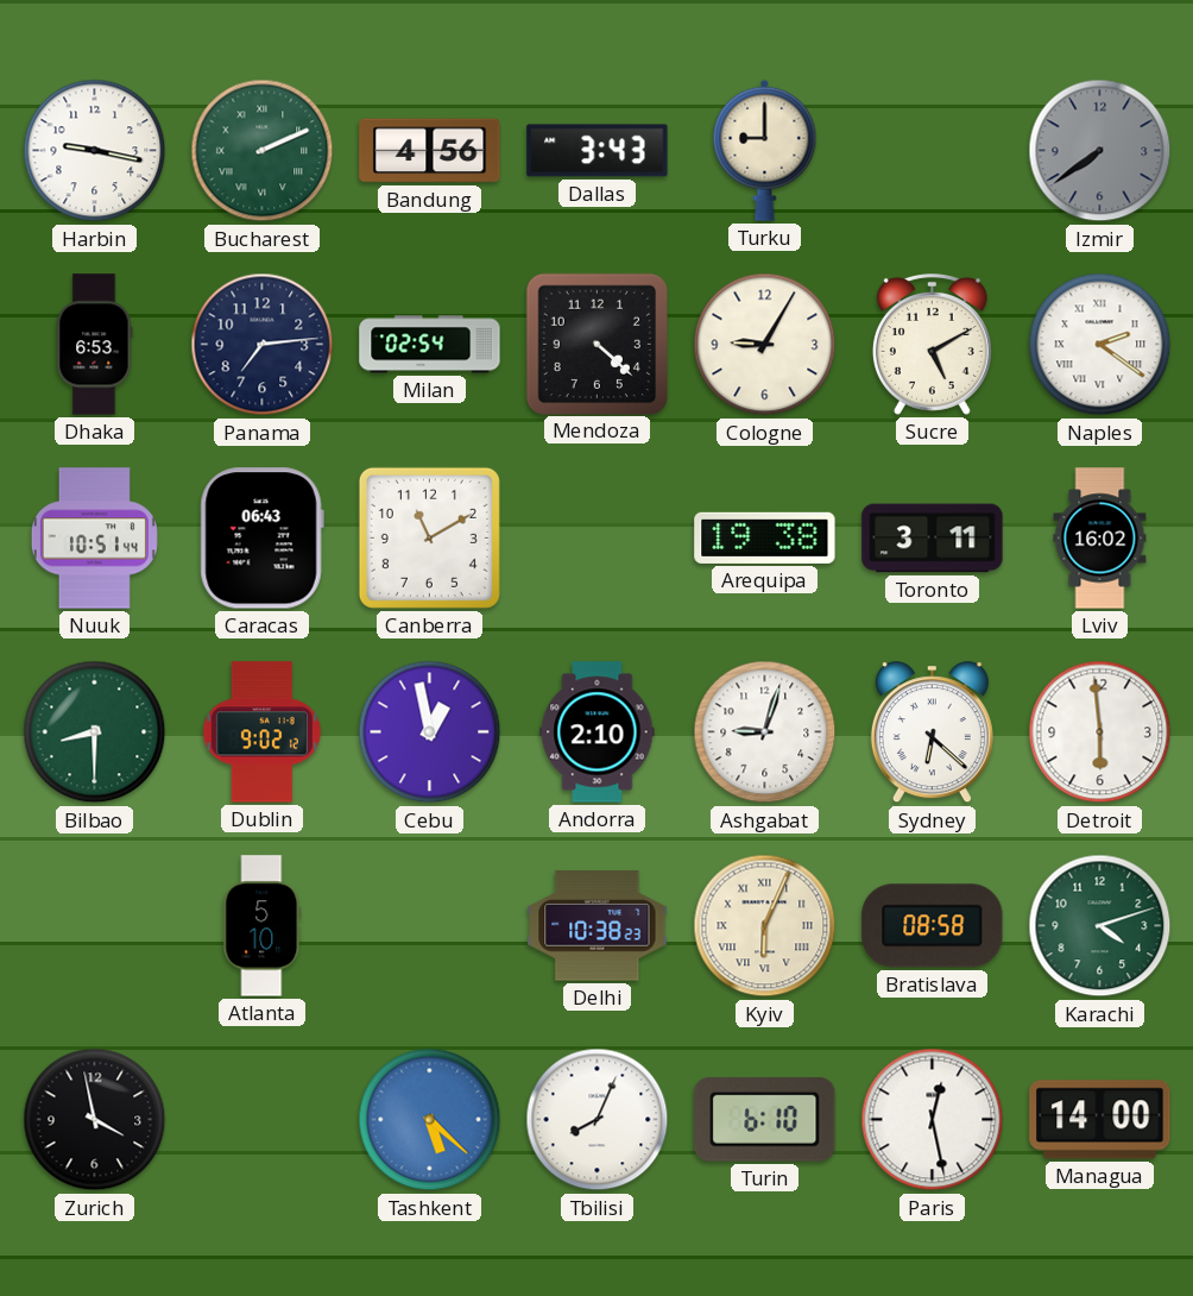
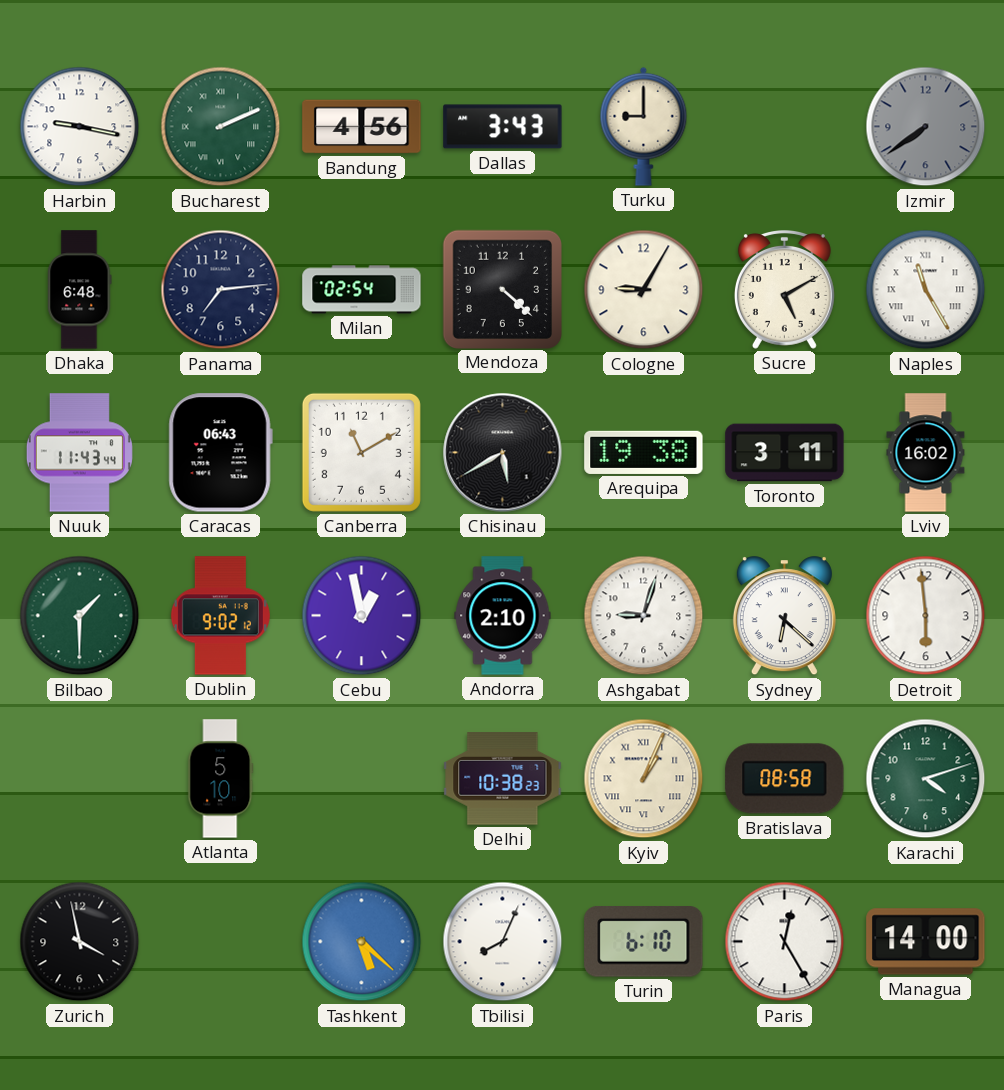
Dhaka: 6:53 -> 6:48
Naples: 2:21 -> 11:25
Nuuk: 10:51 -> 11:43
Chisinau: none -> 5:40
Bilbao: 8:30 -> 1:30
Kyiv: 6:04 -> 1:04
Paris: 12:28 -> 12:25
